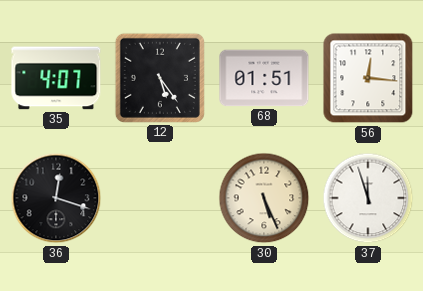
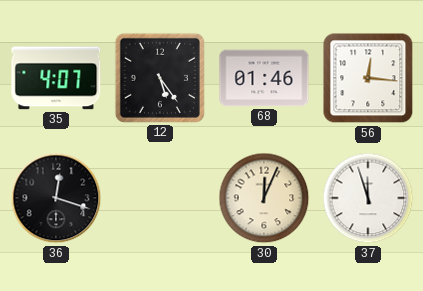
68: 01:51 -> 01:46
30: 5:26 -> 12:04
